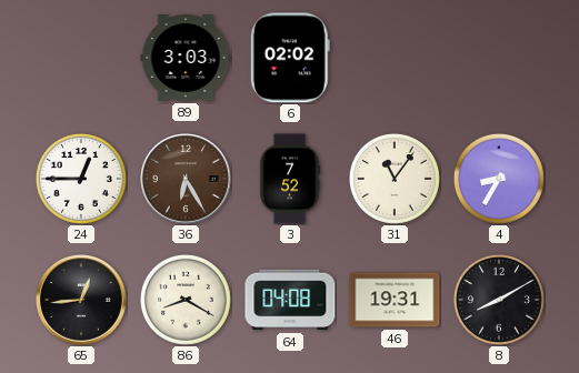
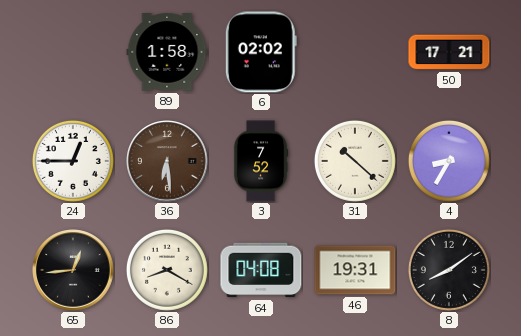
89: 3:03 -> 1:58
50: none -> 17:21
36: 6:25 -> 6:29
31: 11:06 -> 10:22
8: 8:10 -> 8:09
